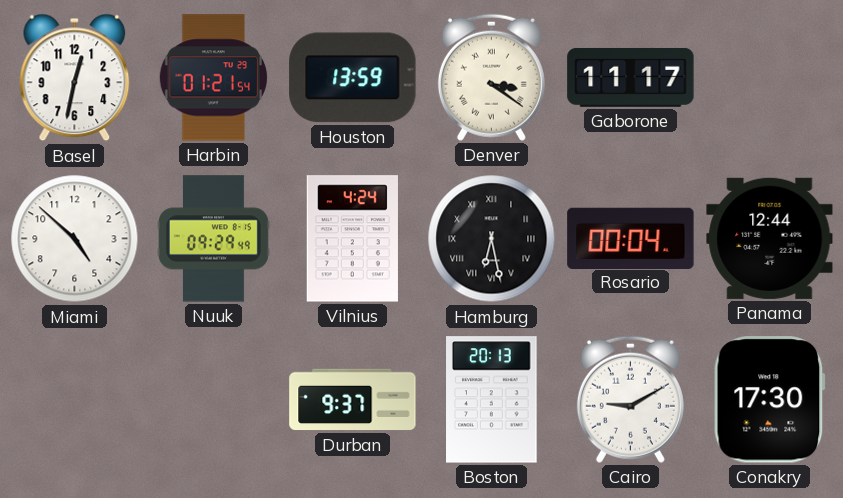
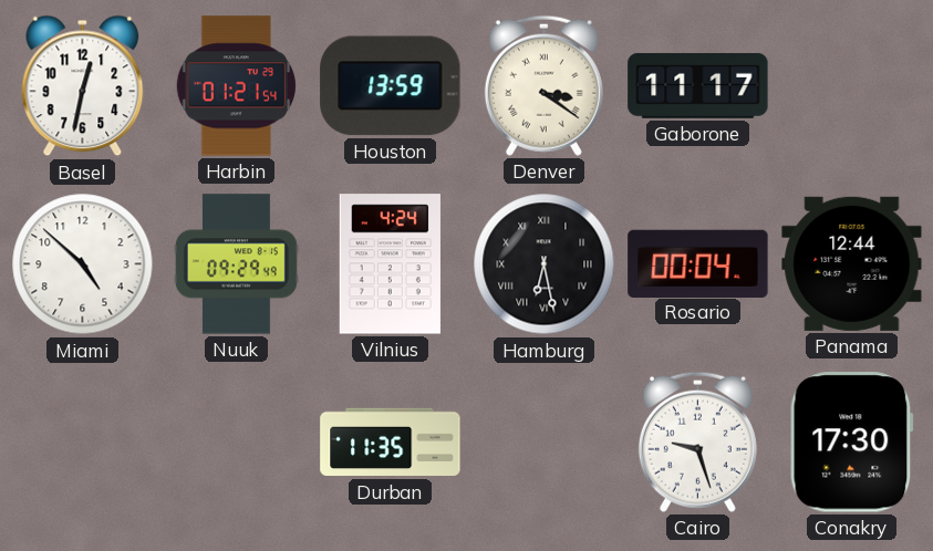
Durban: 9:37 -> 11:35
Boston: 20:13 -> none
Cairo: 9:10 -> 9:27
